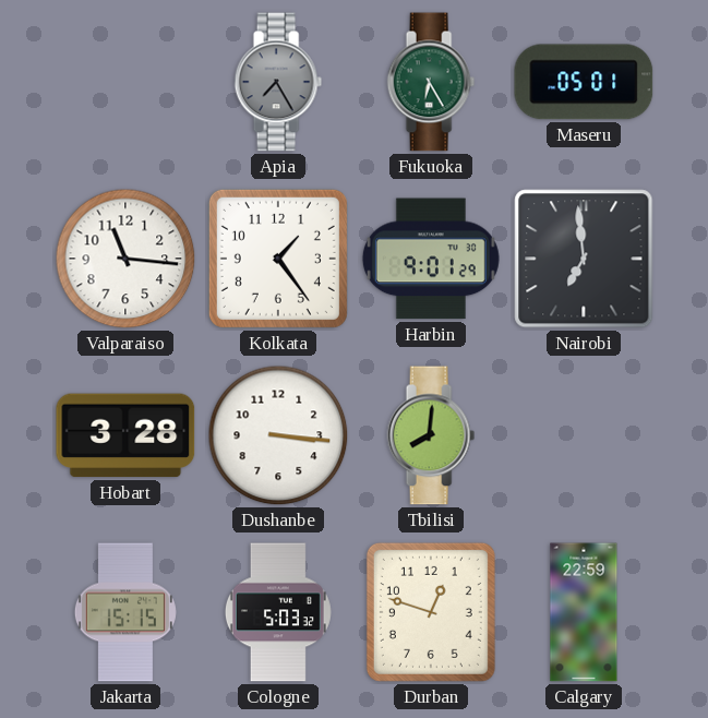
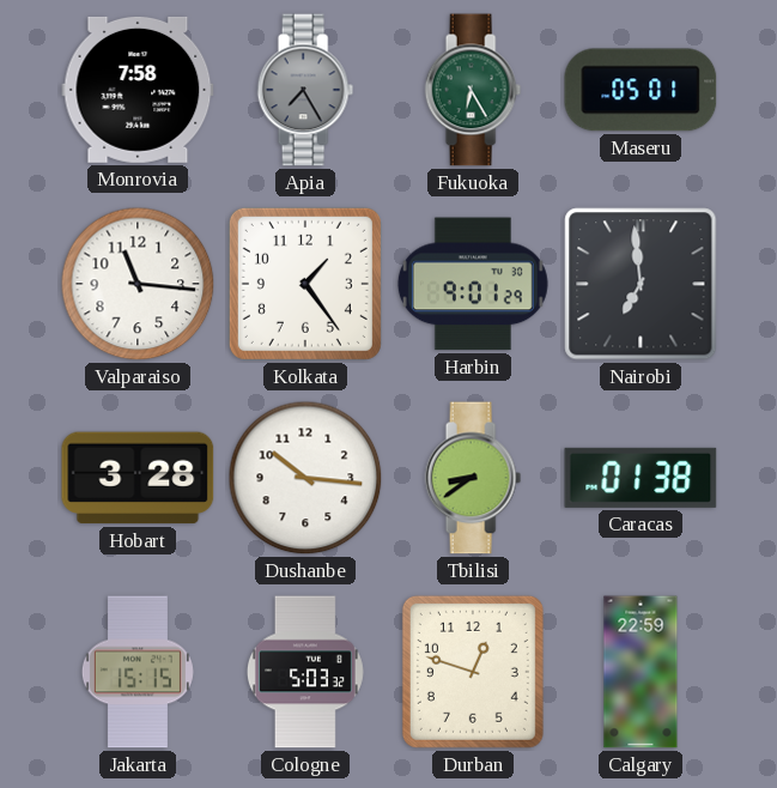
Monrovia: none -> 7:58
Dushanbe: 3:16 -> 10:16
Tbilisi: 8:01 -> 8:39
Caracas: none -> 01:38
